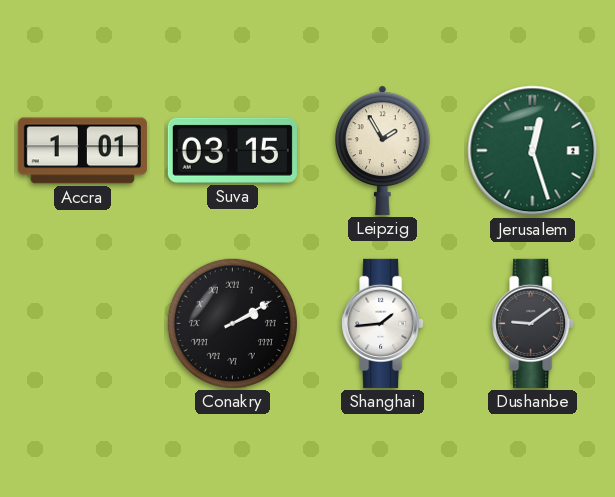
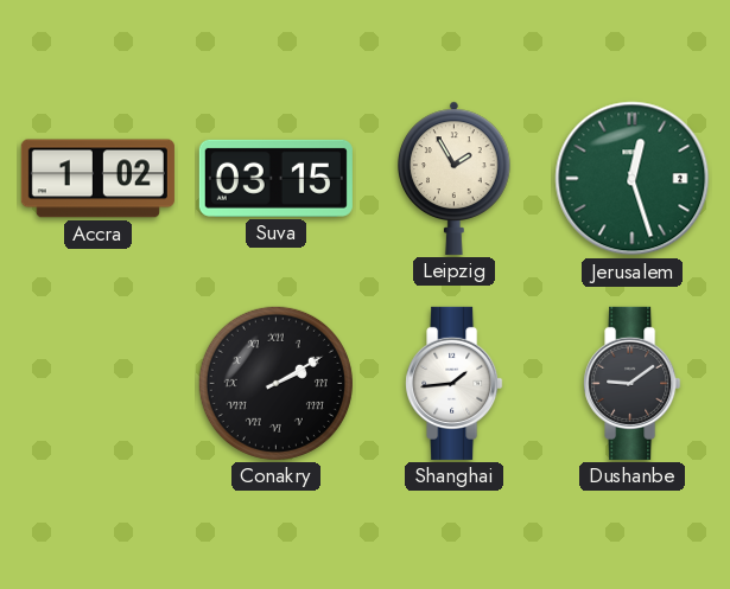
Accra: 1:01 -> 1:02
